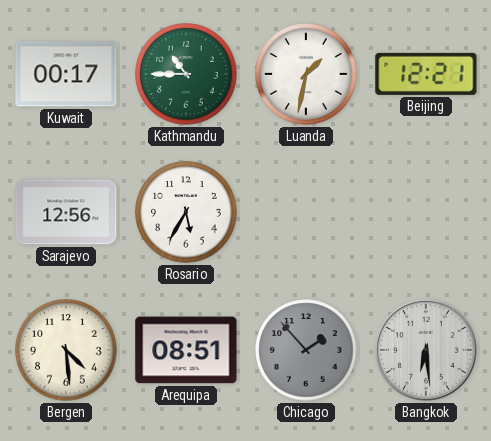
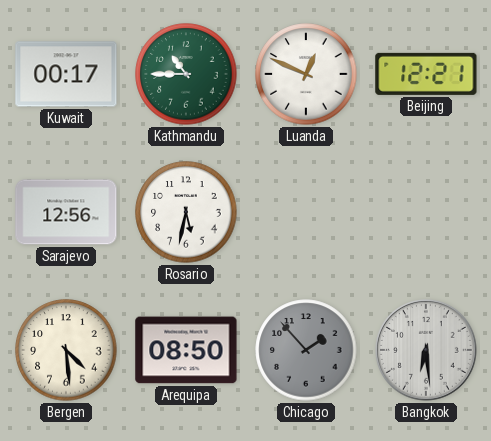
Luanda: 1:32 -> 12:49
Rosario: 5:35 -> 5:32
Arequipa: 08:51 -> 08:50
